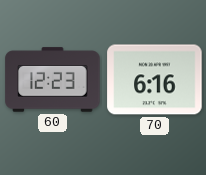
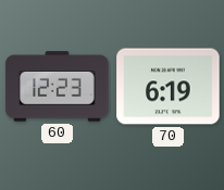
70: 6:16 -> 6:19
